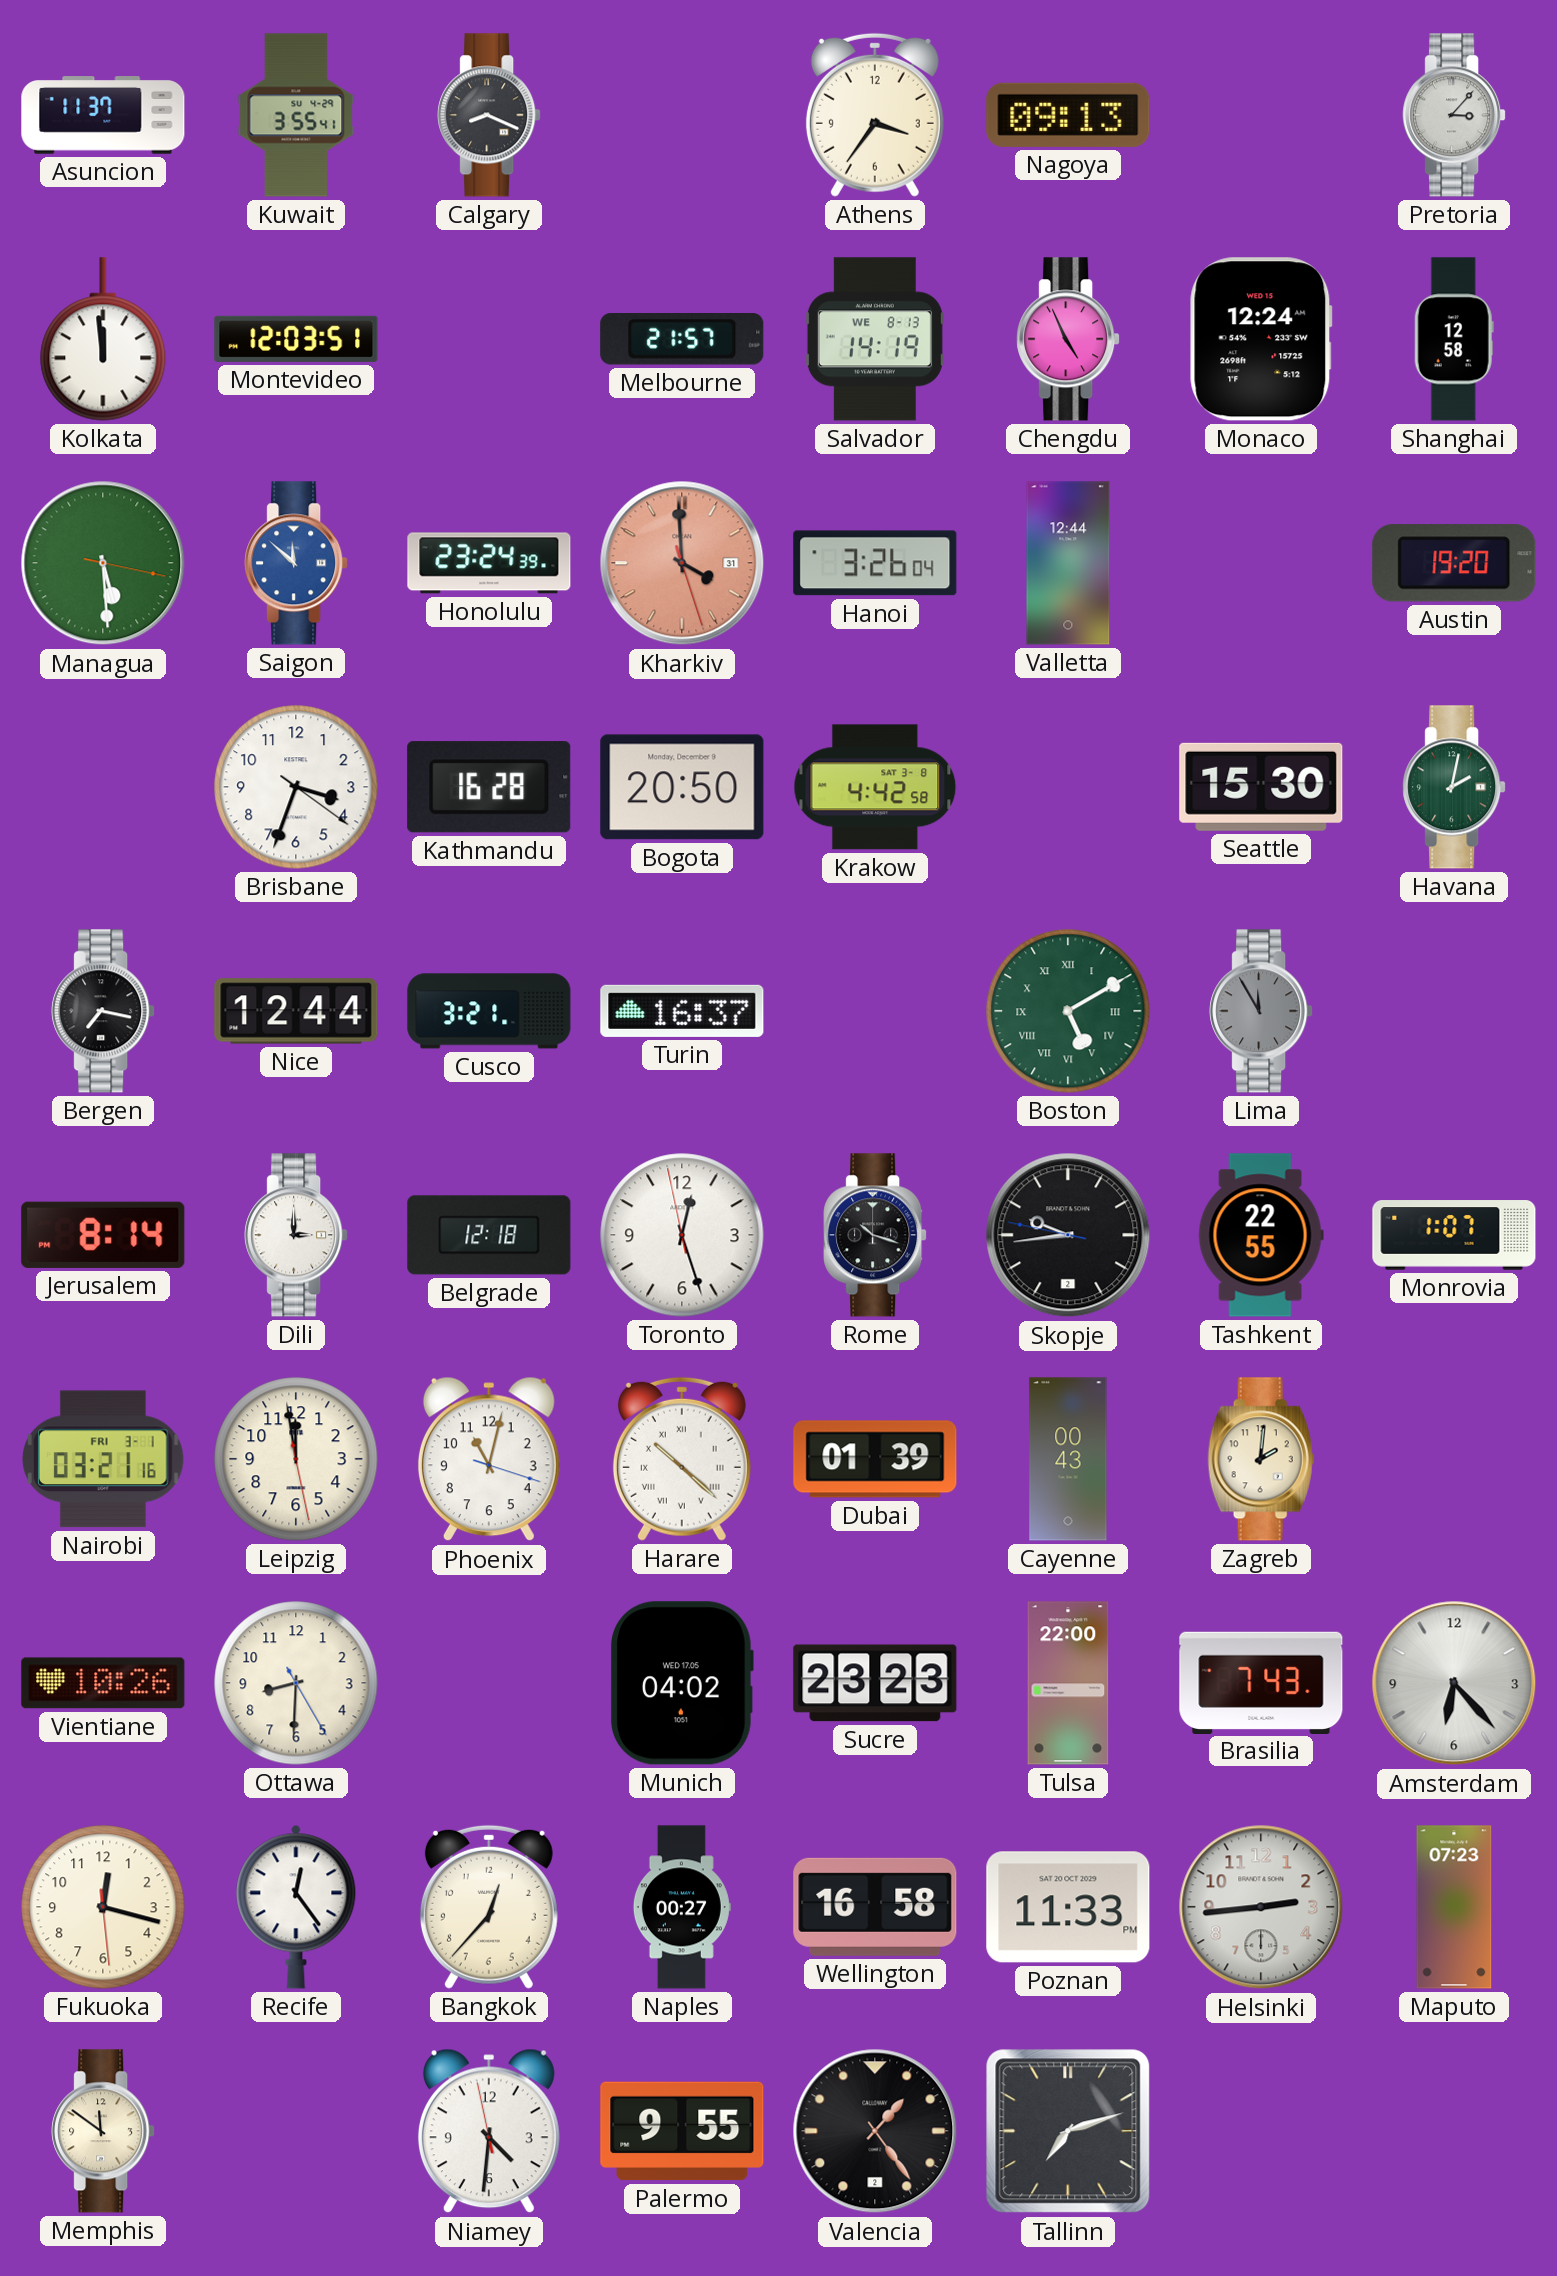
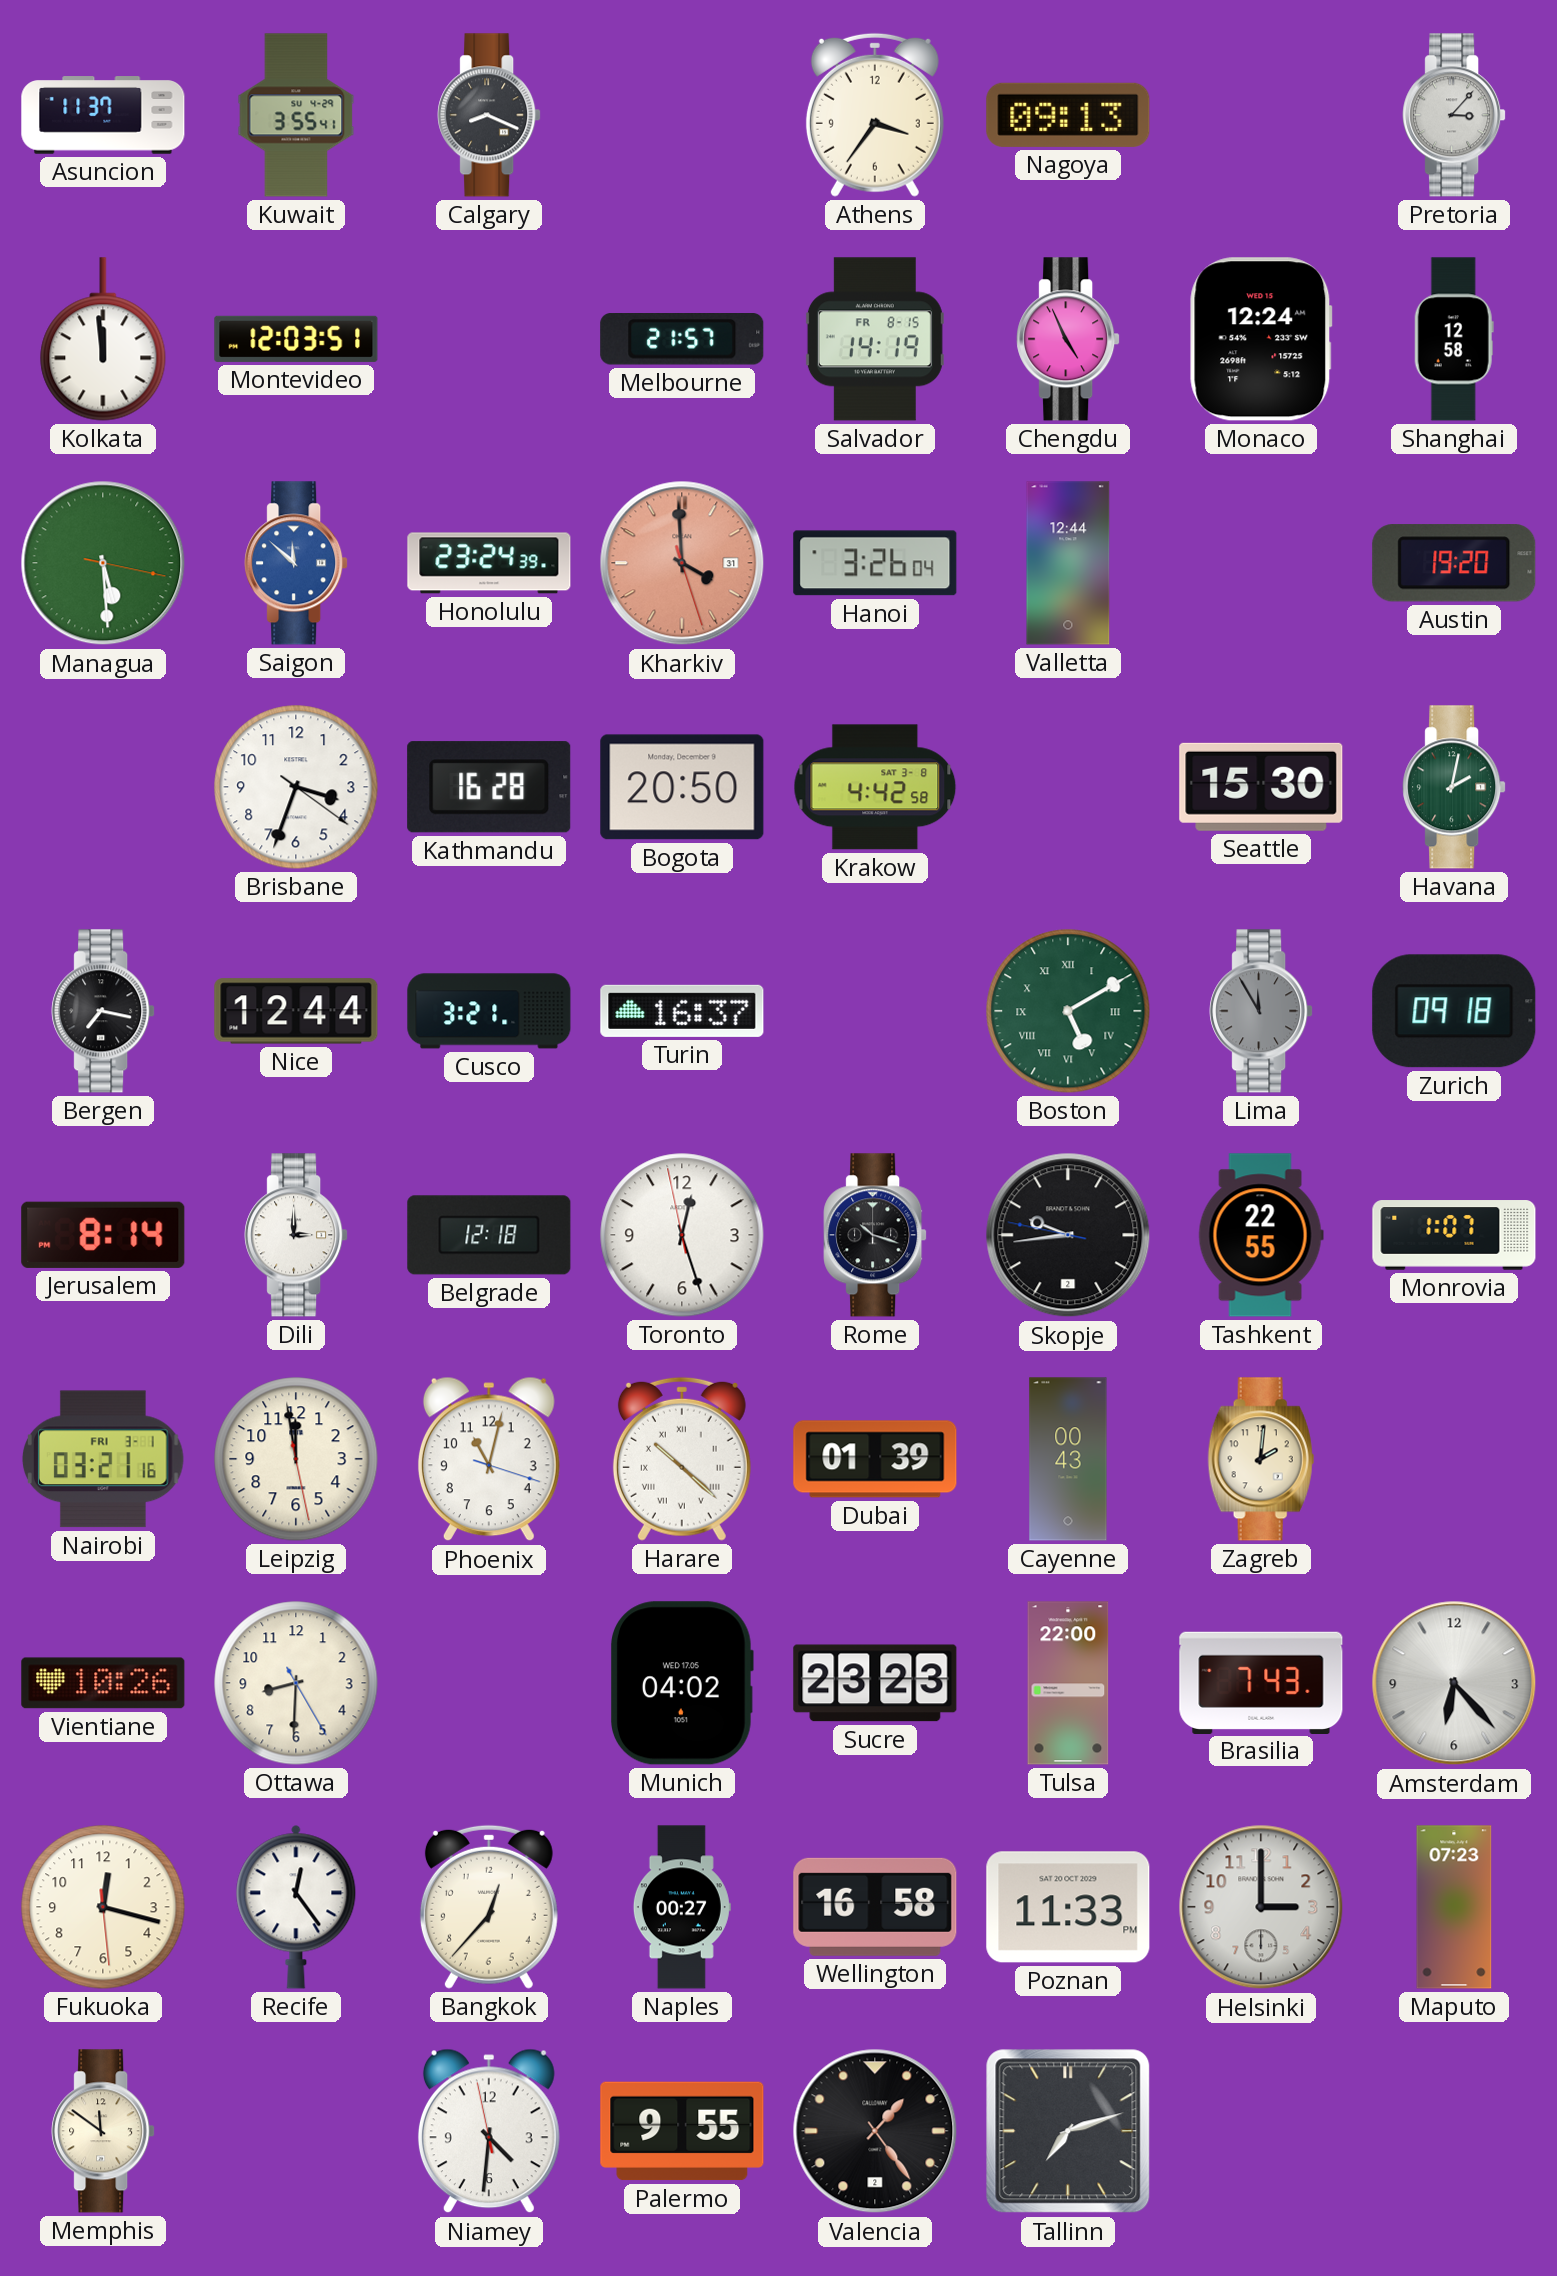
Salvador date: WE 8-13 -> FR 8-15
Zurich: none -> 09:18
Helsinki: 2:44 -> 3:00
